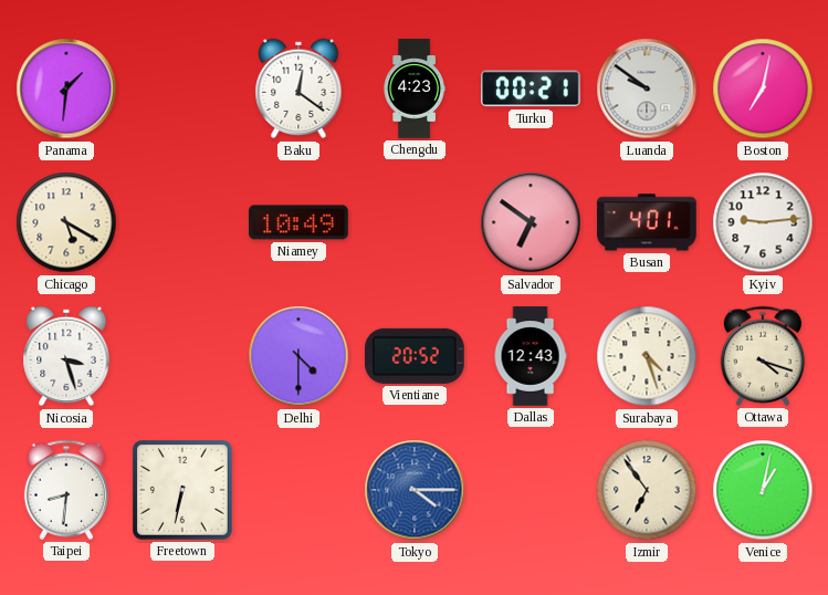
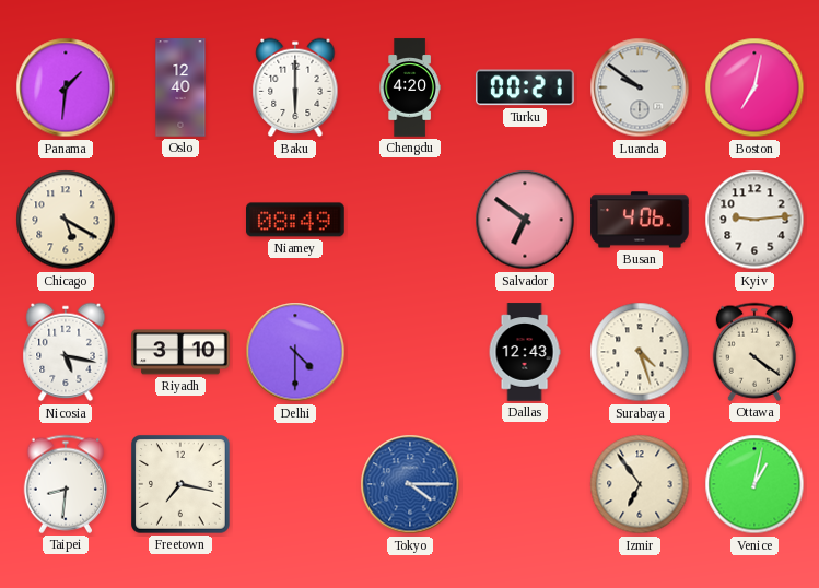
Oslo: none -> 12:40
Baku: 12:21 -> 6:00
Chengdu: 4:23 -> 4:20
Niamey: 10:49 -> 08:49
Busan: 4:01 -> 4:06
Nicosia: 3:27 -> 5:17
Riyadh: none -> 3:10
Vientiane: 20:52 -> none
Ottawa: 4:18 -> 4:21
Freetown: 6:32 -> 7:17
